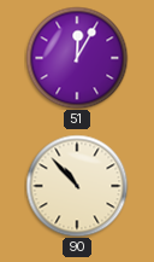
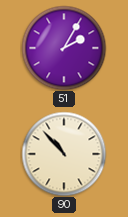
51: 12:05 -> 2:05
